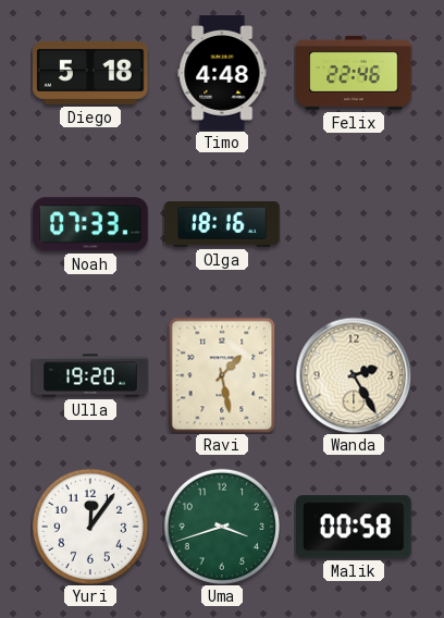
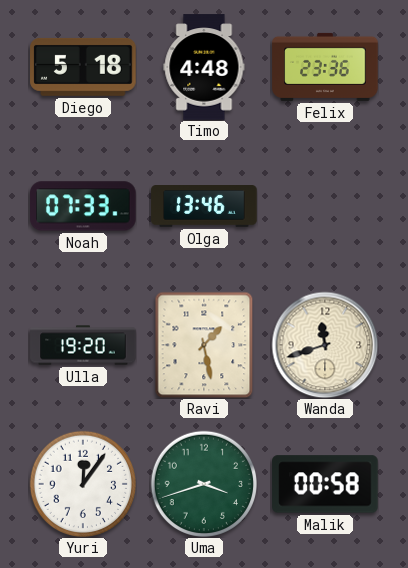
Felix: 22:46 -> 23:36
Olga: 18:16 -> 13:46
Wanda: 2:25 -> 11:42
